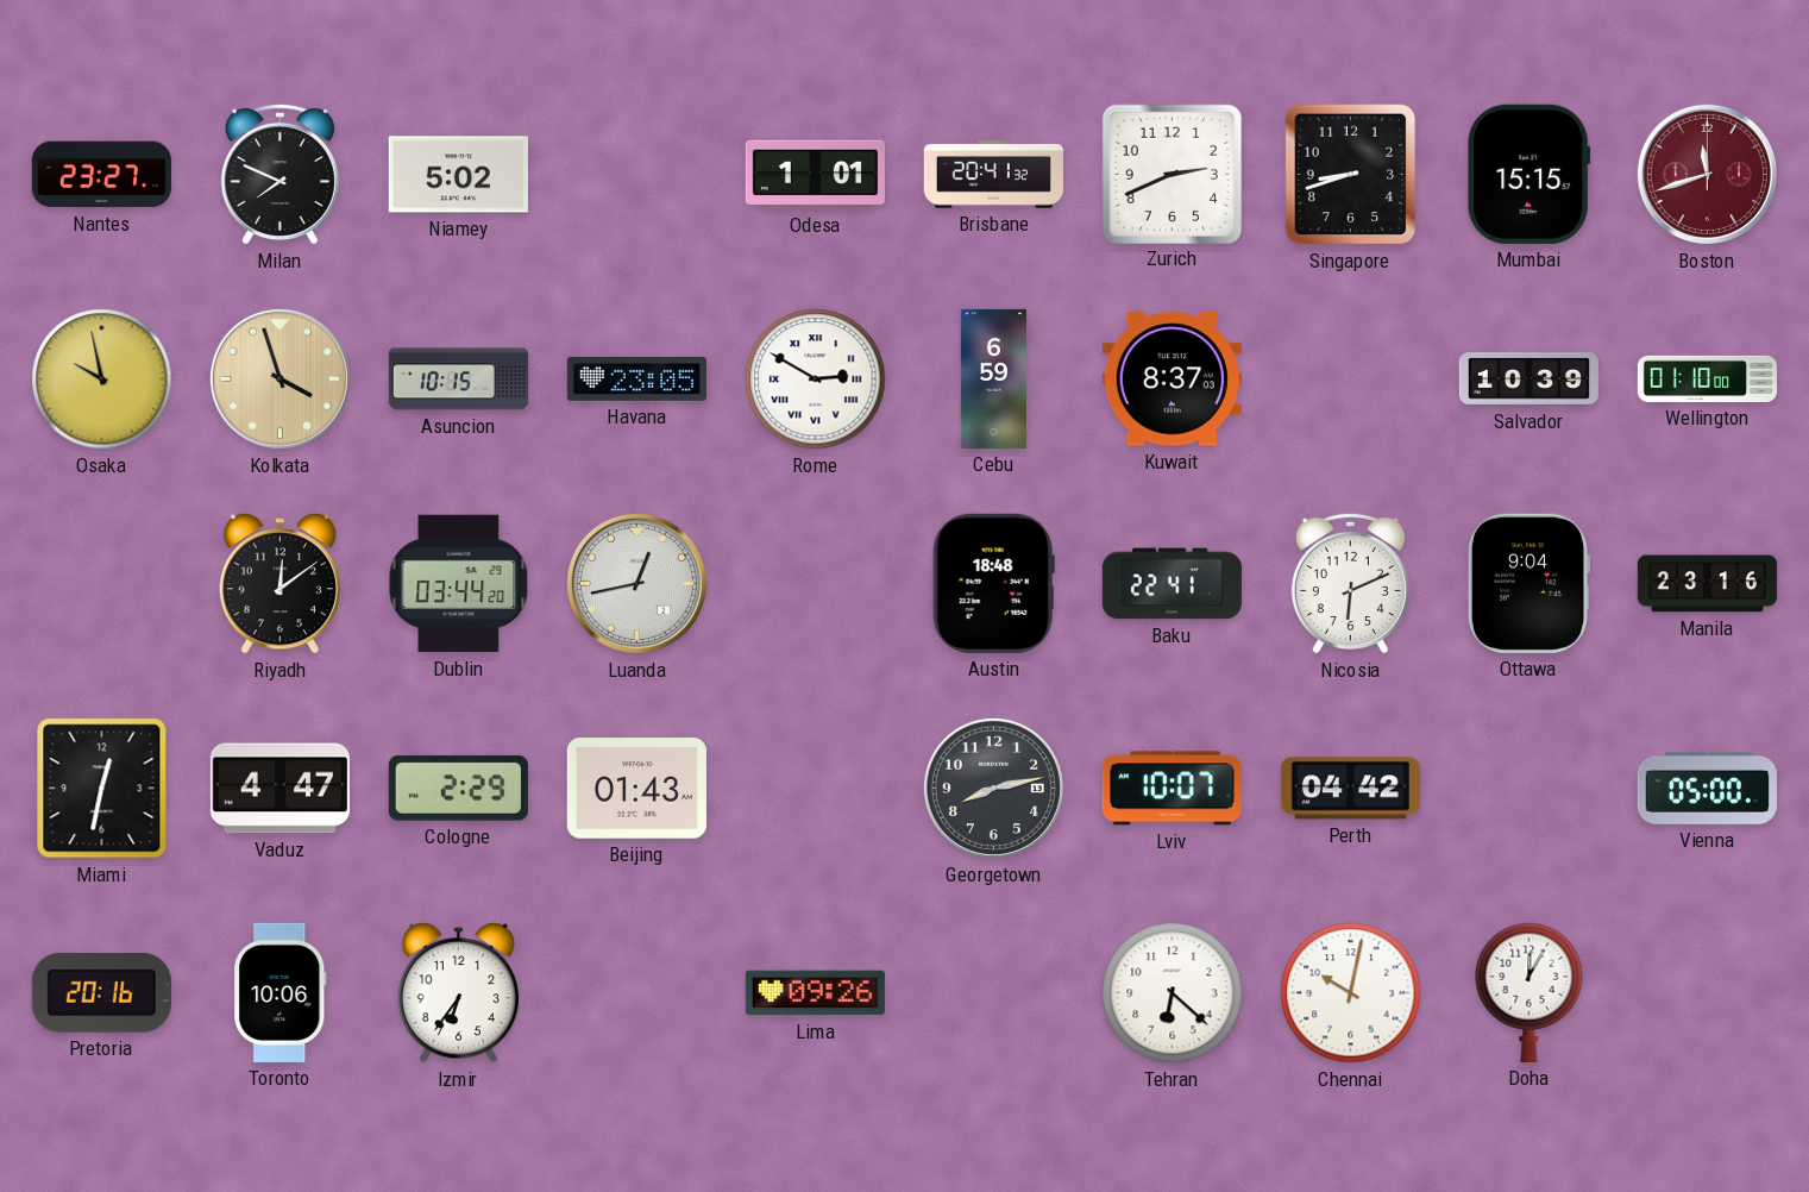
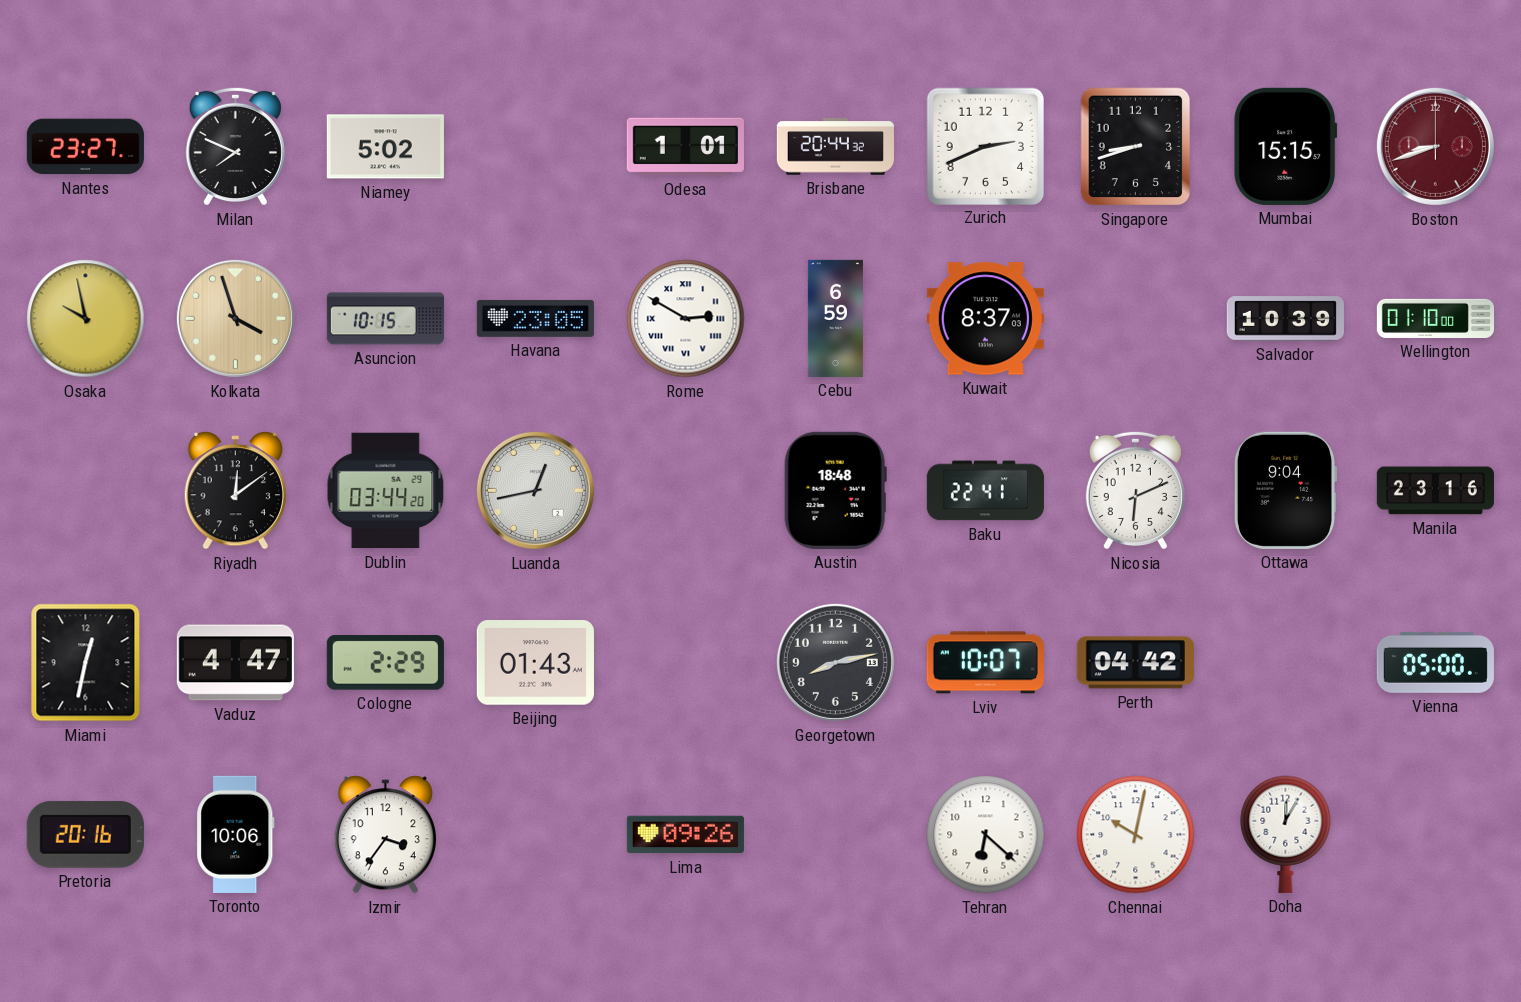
Brisbane: 20:41 -> 20:44
Boston: 11:42 -> 8:42
Izmir: 6:36 -> 3:36
